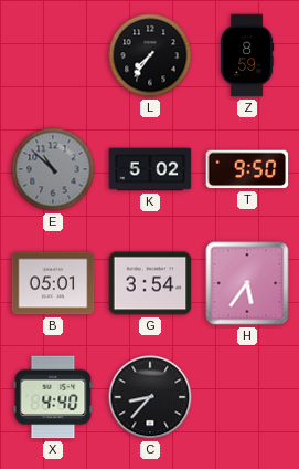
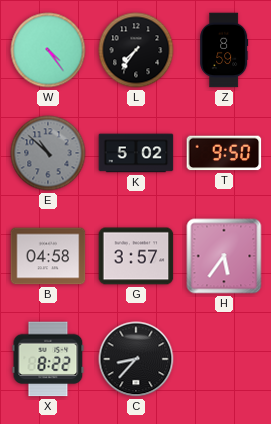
W: none -> 4:24
B: 05:01 -> 04:58
G: 3:54 -> 3:57
X: 4:40 -> 8:22
